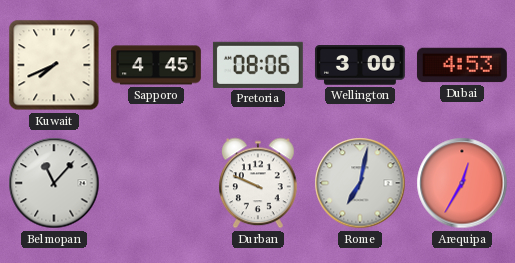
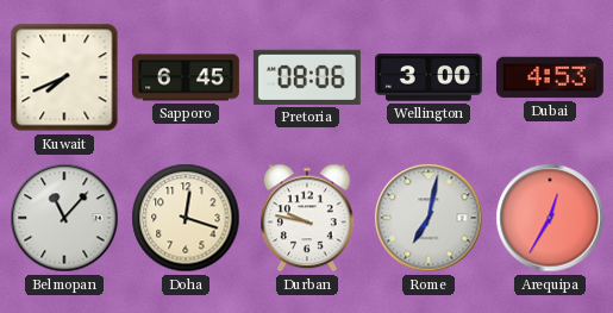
Sapporo: 4:45 -> 6:45
Doha: none -> 12:18
Durban: 9:49 -> 9:47
